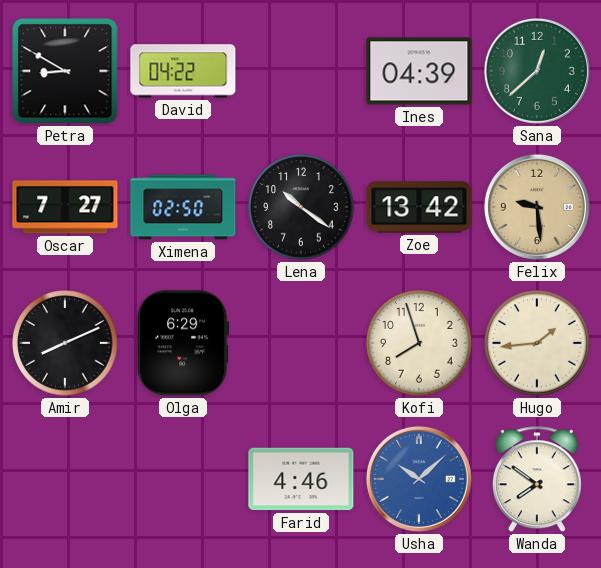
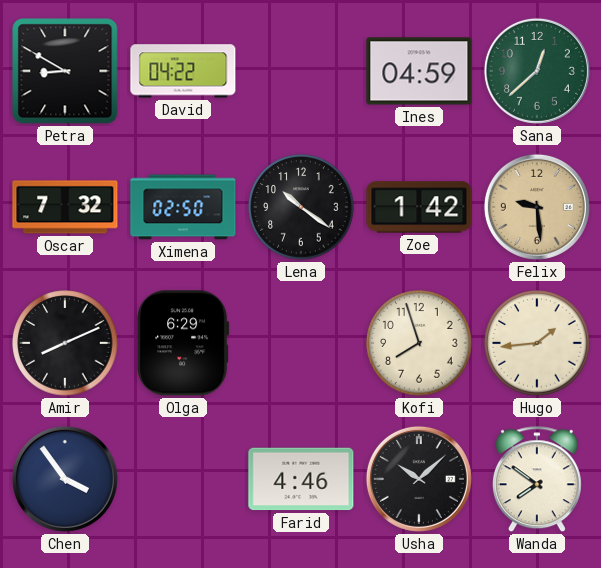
Ines: 04:39 -> 04:59
Oscar: 7:27 -> 7:32
Zoe: 13:42 -> 1:42
Chen: none -> 3:54
Usha dial: blue -> black
